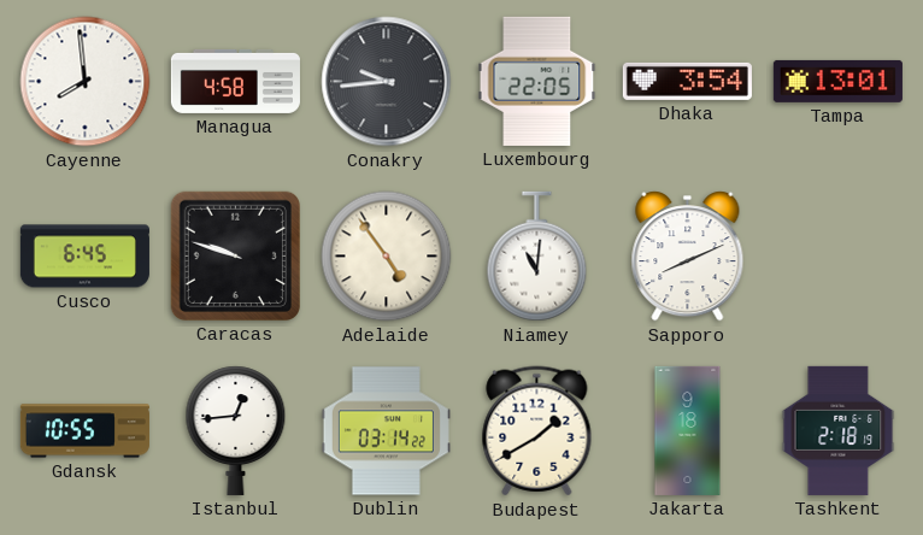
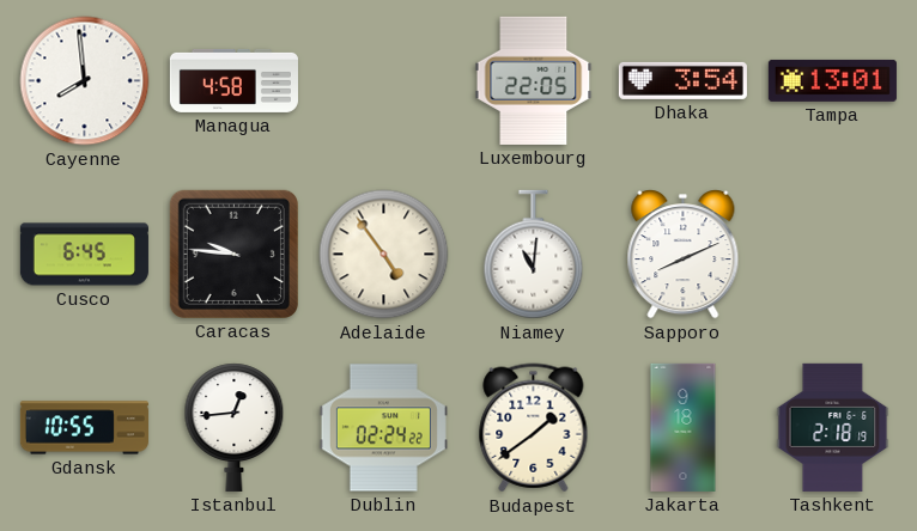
Conakry: 9:44 -> none
Caracas: 9:48 -> 9:46
Dublin: 03:14 -> 02:24
Budapest: 1:40 -> 1:39
